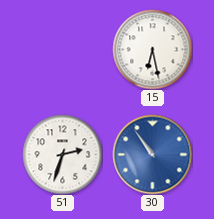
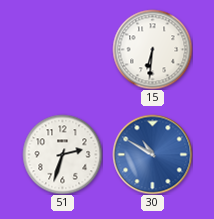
15: 6:28 -> 6:31
30: 10:54 -> 10:50
